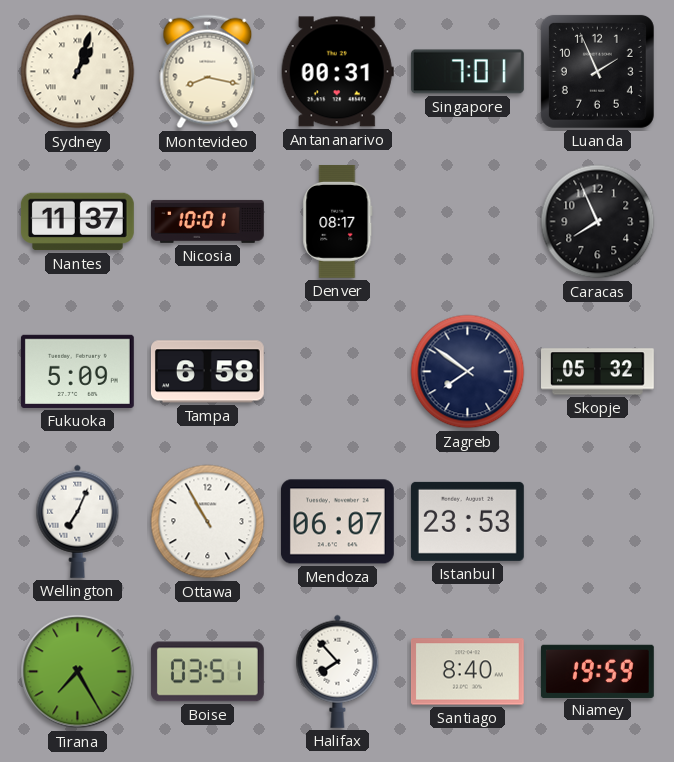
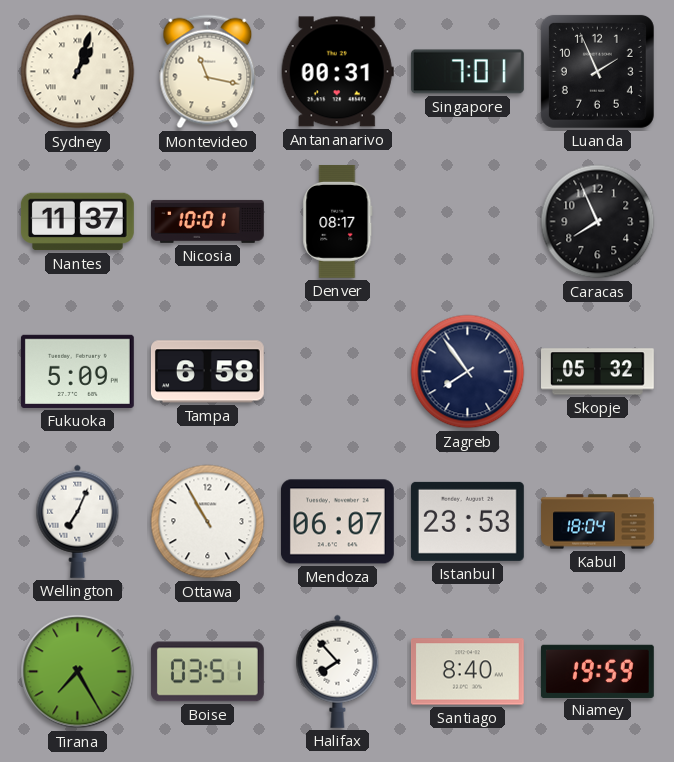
Montevideo: 8:17 -> 11:17
Zagreb: 7:51 -> 7:54
Kabul: none -> 18:04
